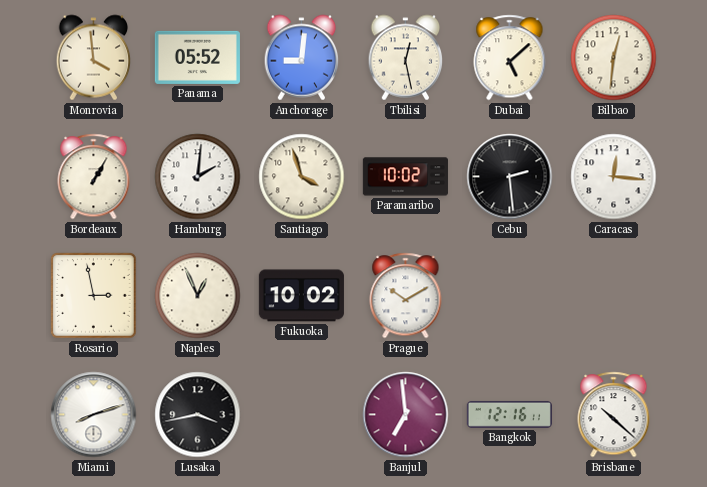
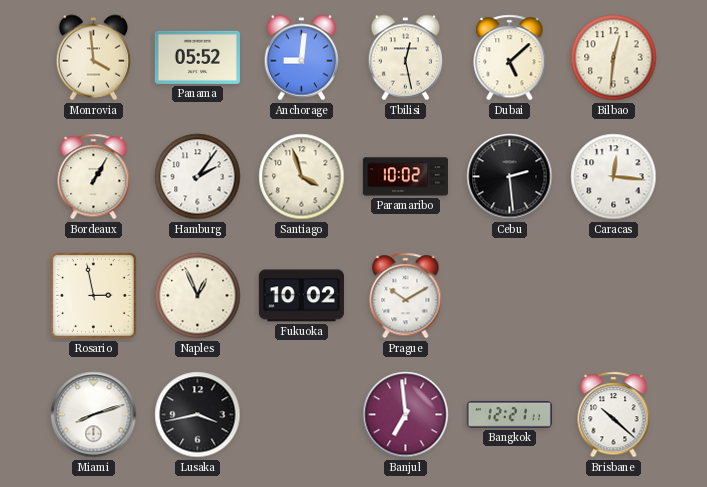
Hamburg: 2:01 -> 2:06
Bangkok: 12:16 -> 12:21
